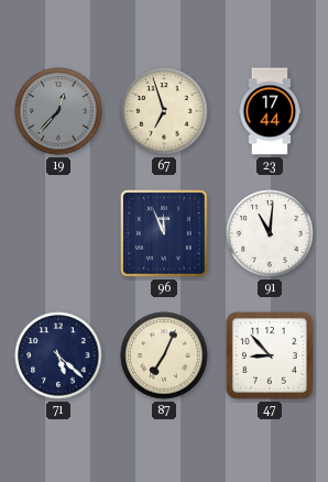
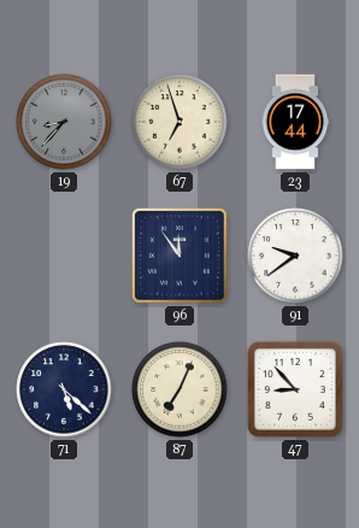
19: 12:37 -> 8:37
96: 11:56 -> 11:54
91: 11:01 -> 9:39
